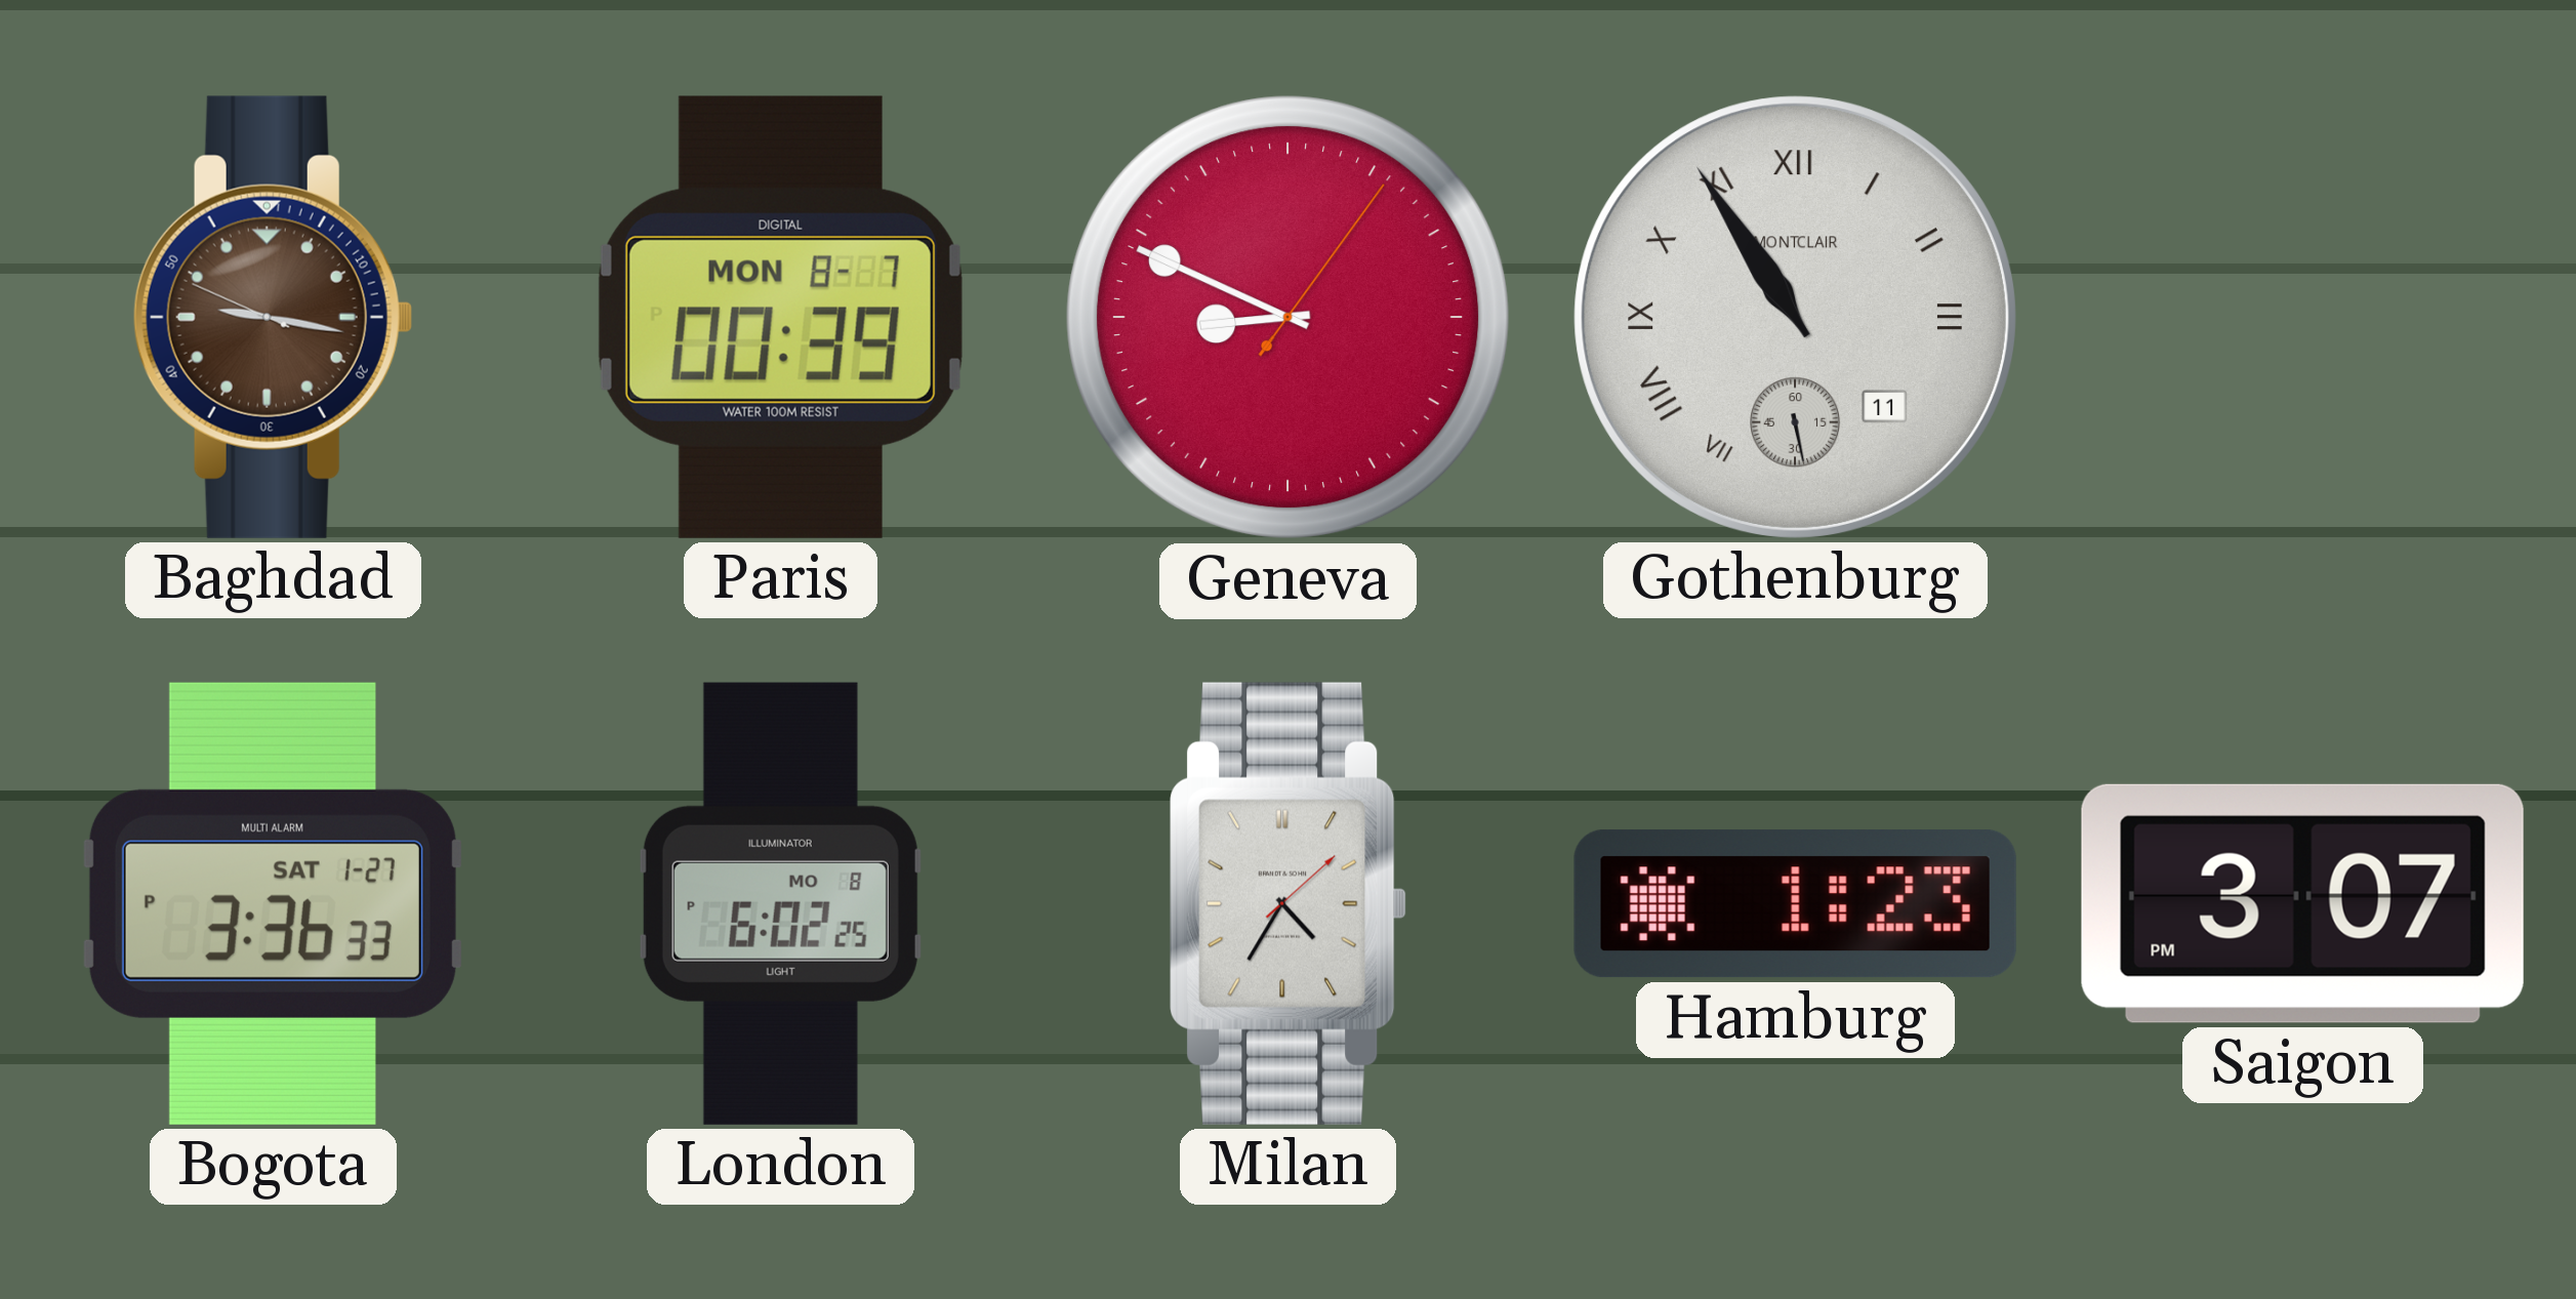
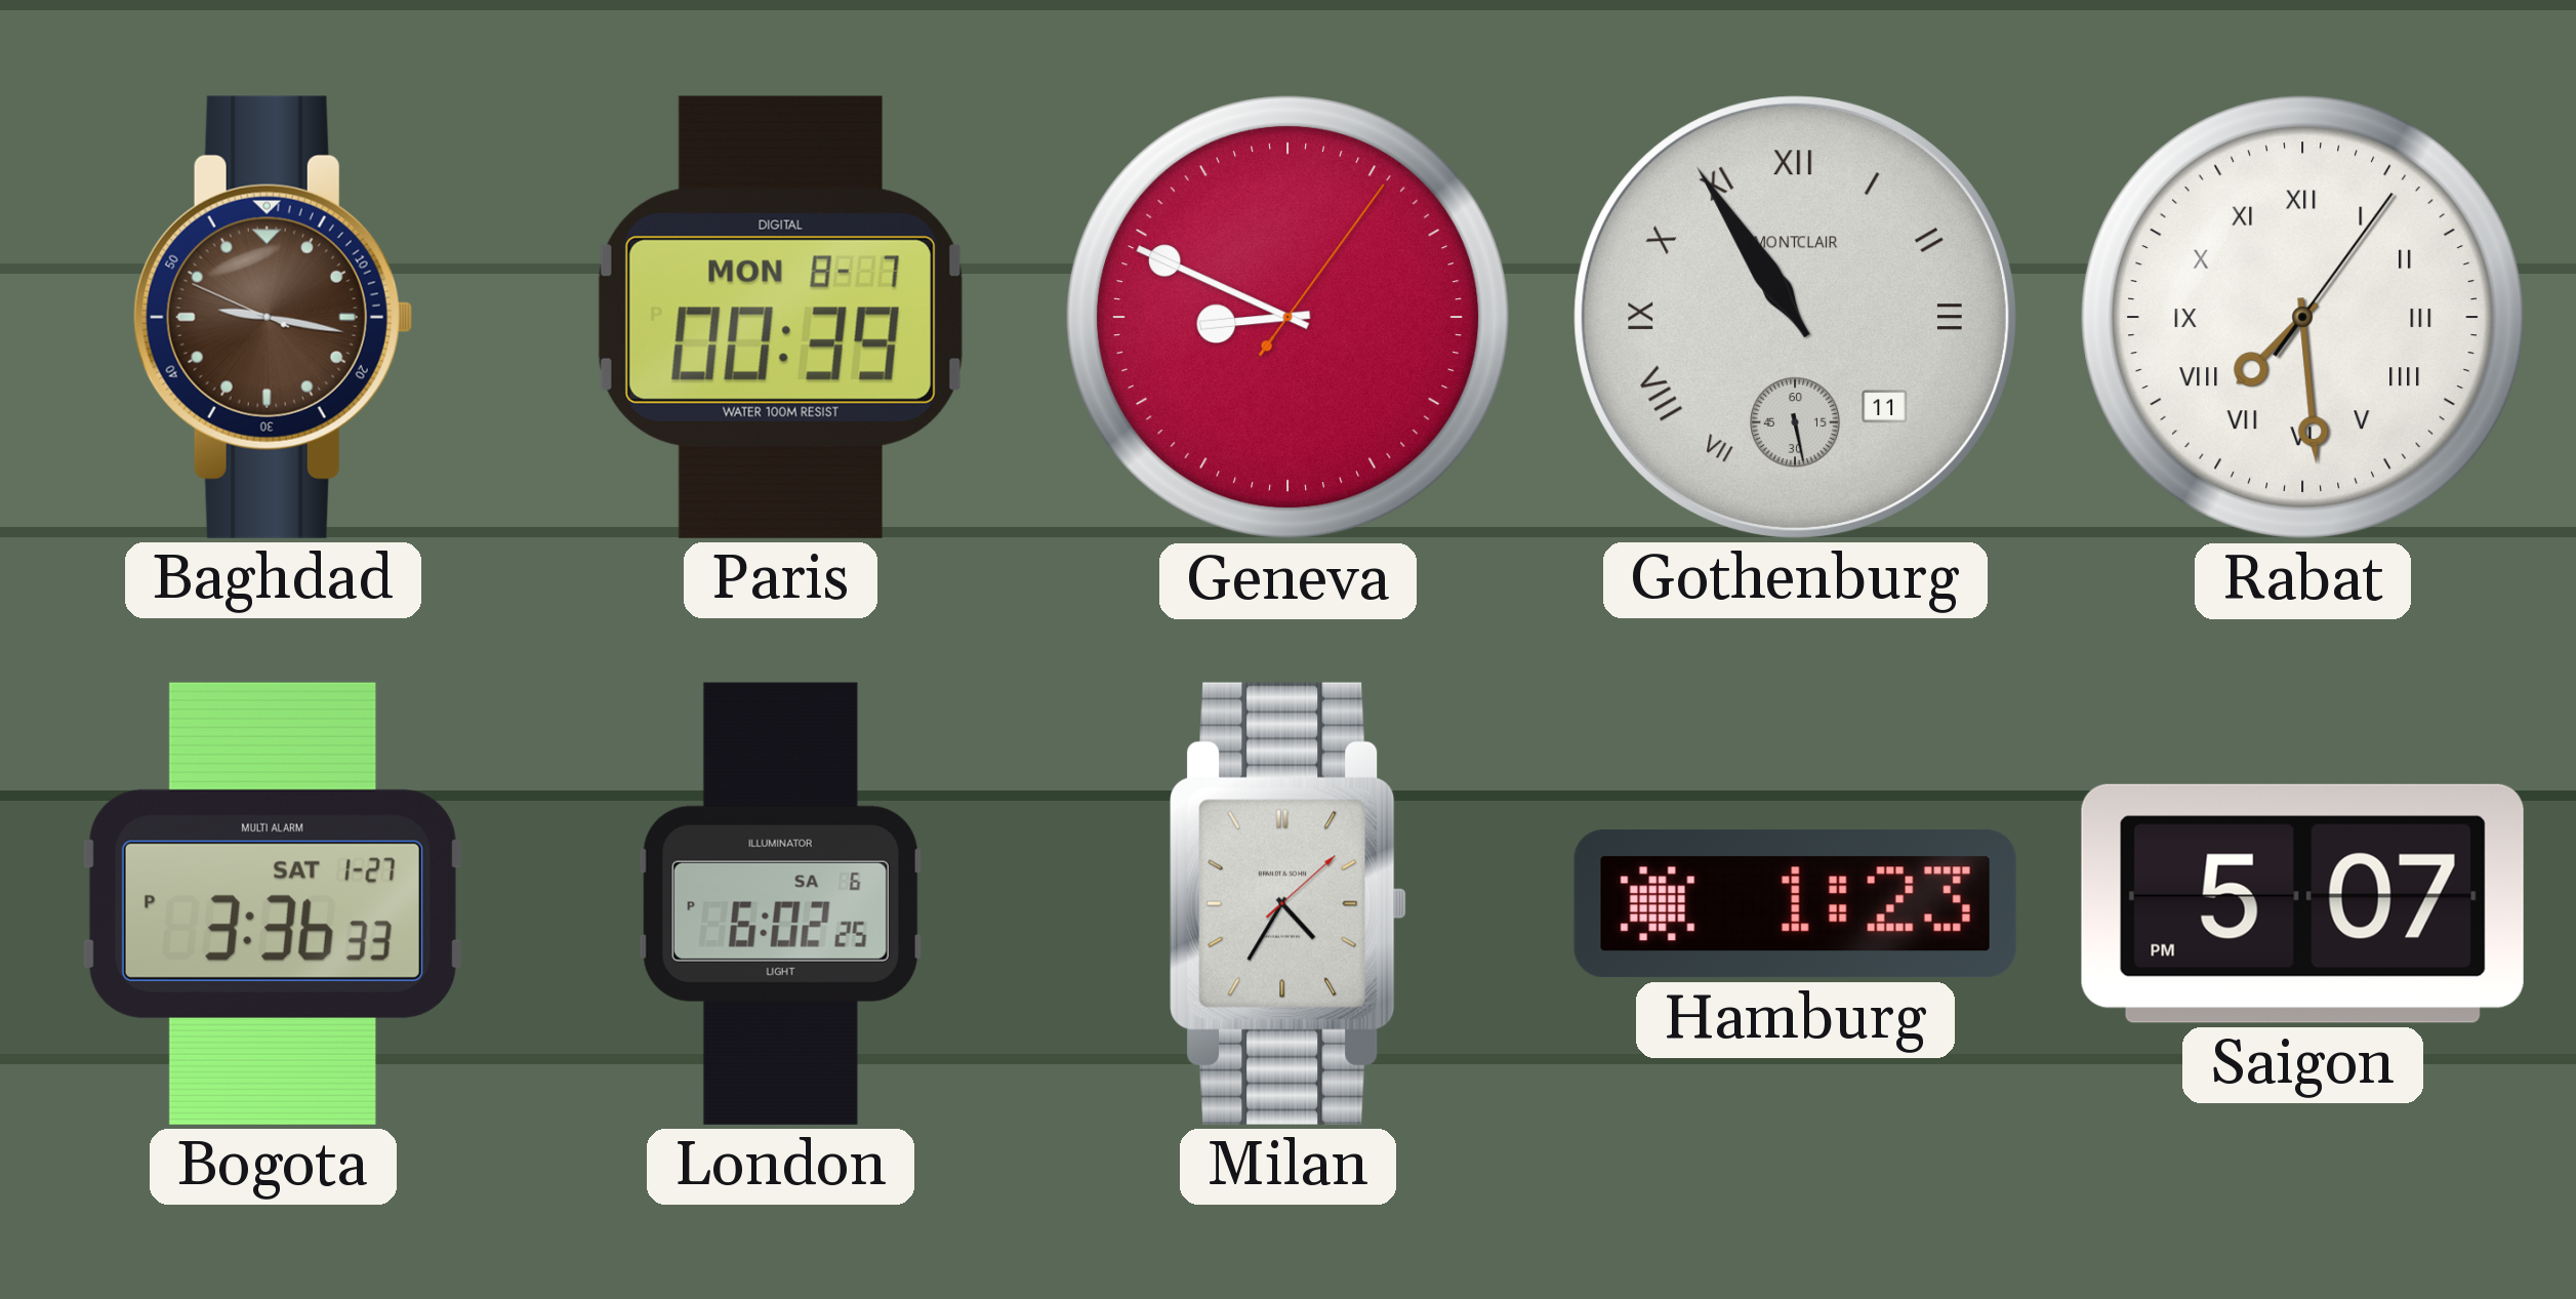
Rabat: none -> 7:29
London date: MO 8 -> SA 6
Saigon: 3:07 -> 5:07
